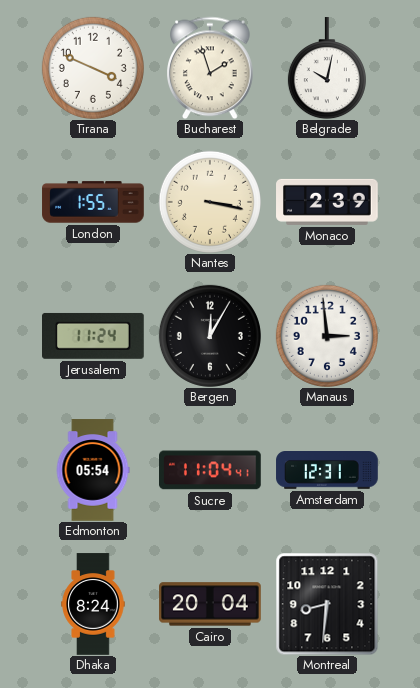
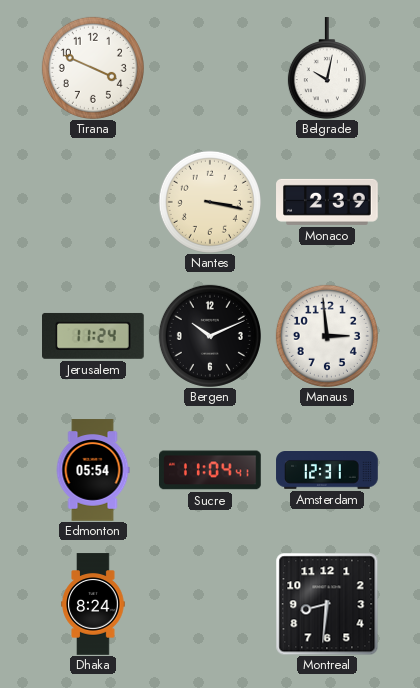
Bucharest: 1:57 -> none
London: 1:55 -> none
Bergen: 12:05 -> 10:11
Cairo: 20:04 -> none
